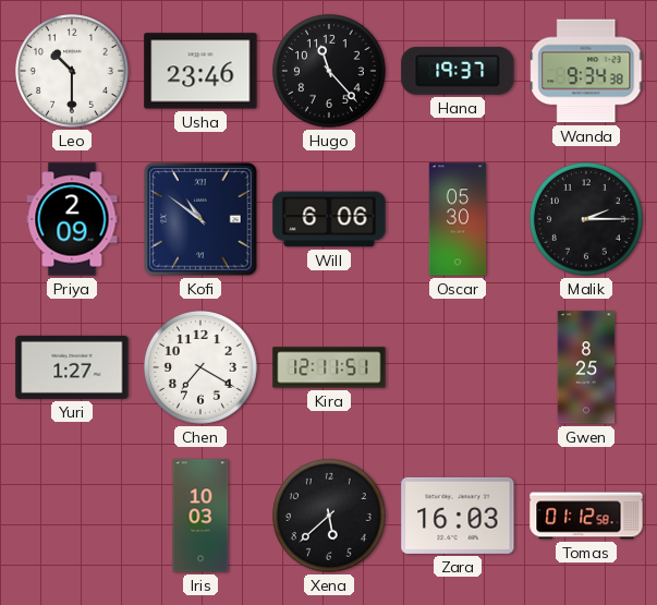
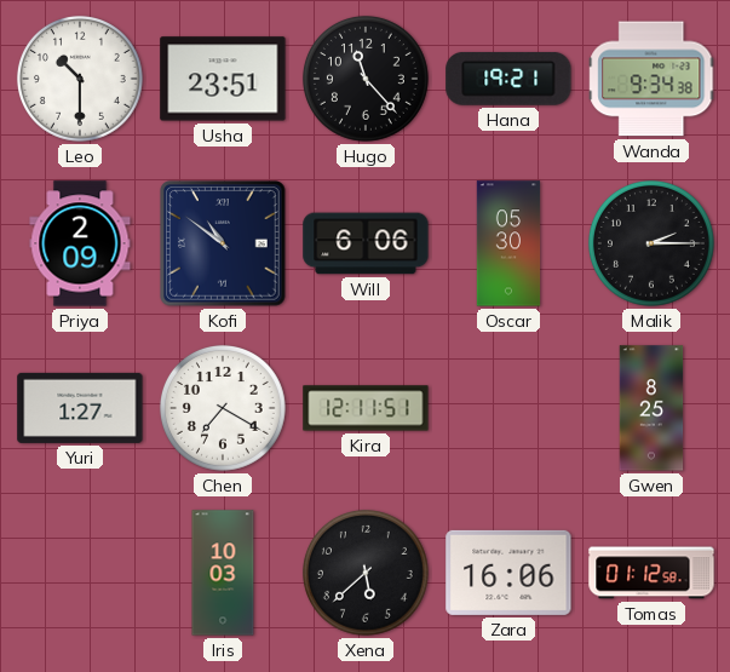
Usha: 23:46 -> 23:51
Hana: 19:37 -> 19:21
Zara: 16:03 -> 16:06
